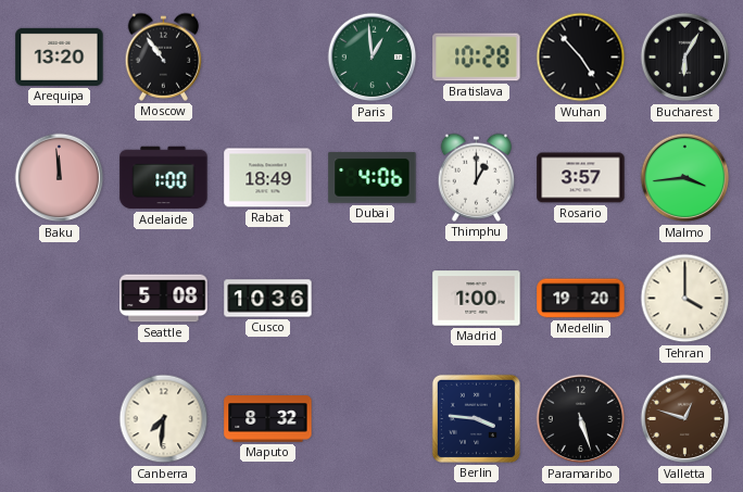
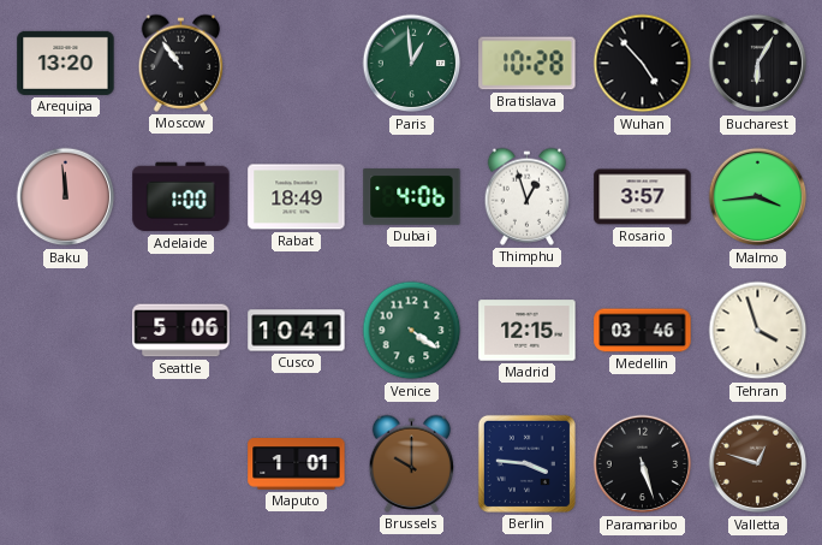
Thimphu: 1:00 -> 12:57
Seattle: 5:08 -> 5:06
Cusco: 10:36 -> 10:41
Venice: none -> 4:21
Madrid: 1:00 -> 12:15
Medellin: 19:20 -> 03:46
Tehran: 4:00 -> 3:57
Canberra: 7:31 -> none
Maputo: 8:32 -> 1:01
Brussels: none -> 10:00
